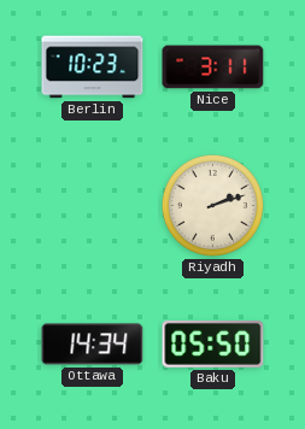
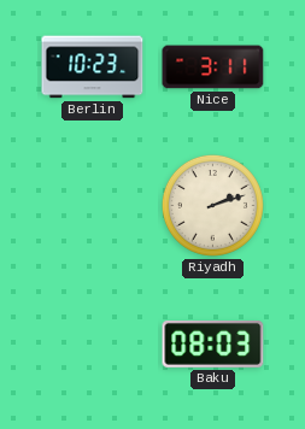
Ottawa: 14:34 -> none
Baku: 05:50 -> 08:03
